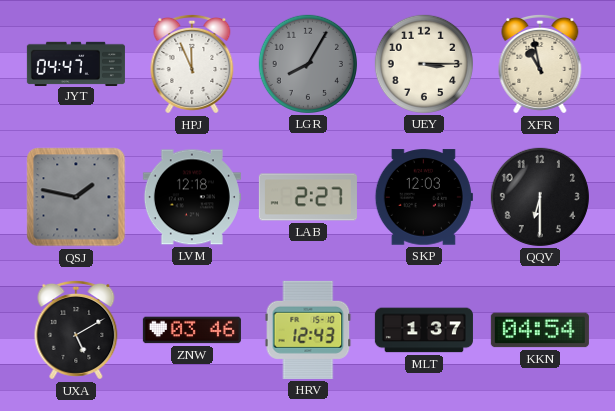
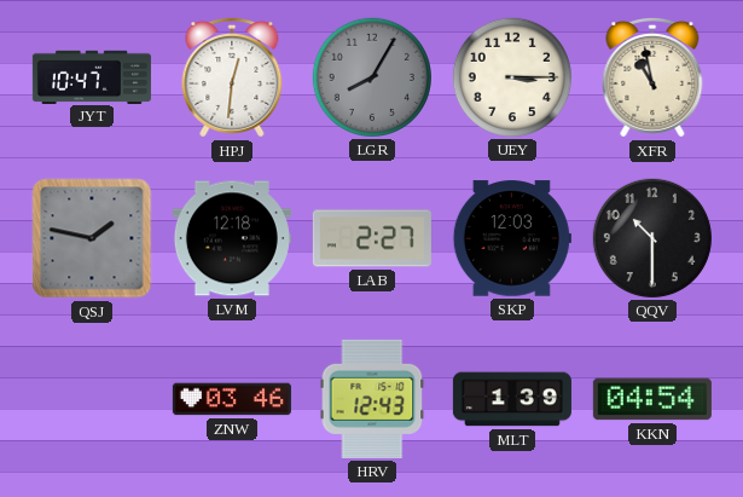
JYT: 04:47 -> 10:47
HPJ: 11:56 -> 12:31
QQV: 6:30 -> 10:30
UXA: 5:10 -> none
MLT: 1:37 -> 1:39
